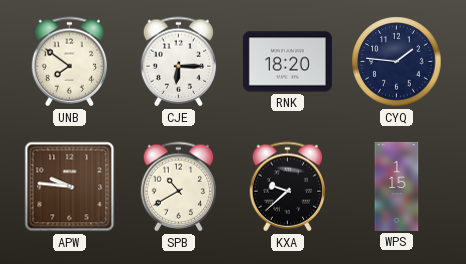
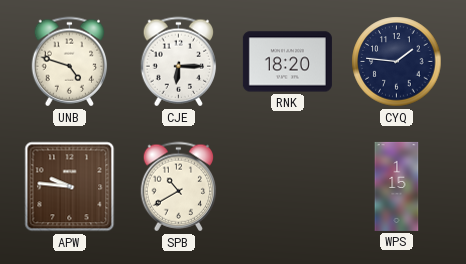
UNB: 7:51 -> 4:48
KXA: 9:38 -> none
